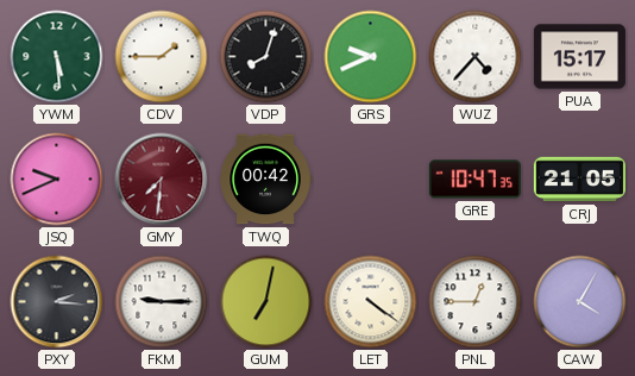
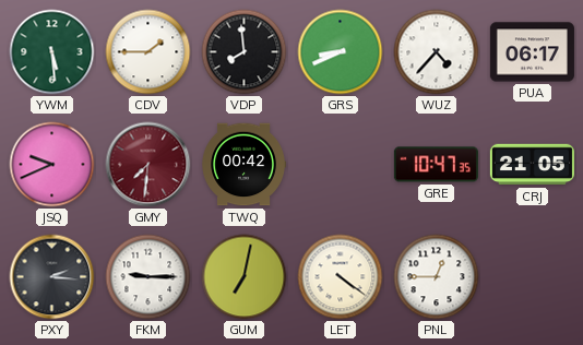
VDP: 8:03 -> 7:59
GRS: 9:41 -> 8:41
PUA: 15:17 -> 06:17
CAW: 4:05 -> none
